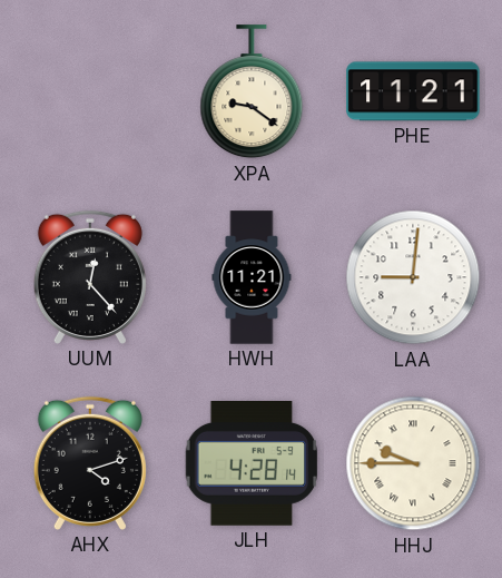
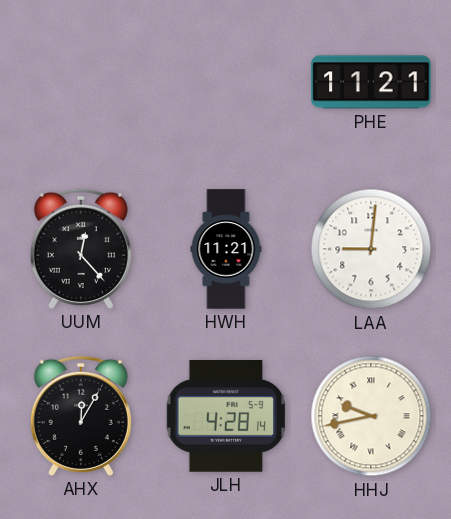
XPA: 9:21 -> none
AHX: 4:12 -> 12:05
HHJ: 9:45 -> 9:43
